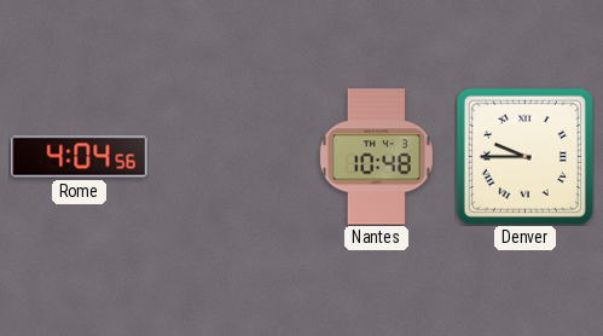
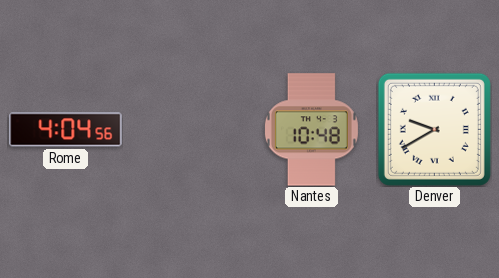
Denver: 9:45 -> 9:40
